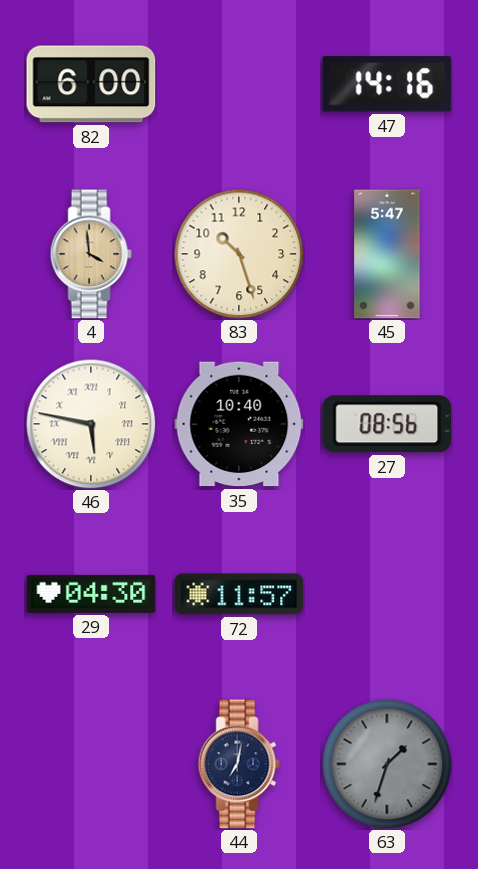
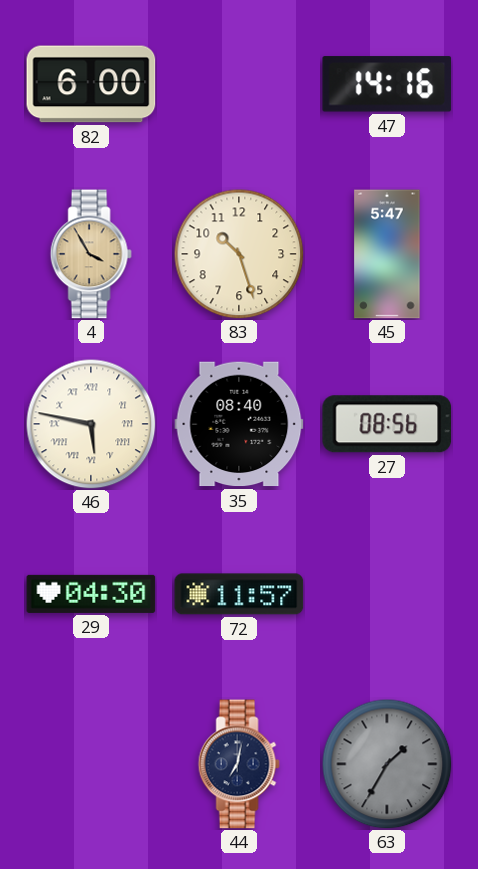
4: 3:59 -> 3:55
35: 10:40 -> 08:40
63: 1:33 -> 1:35
